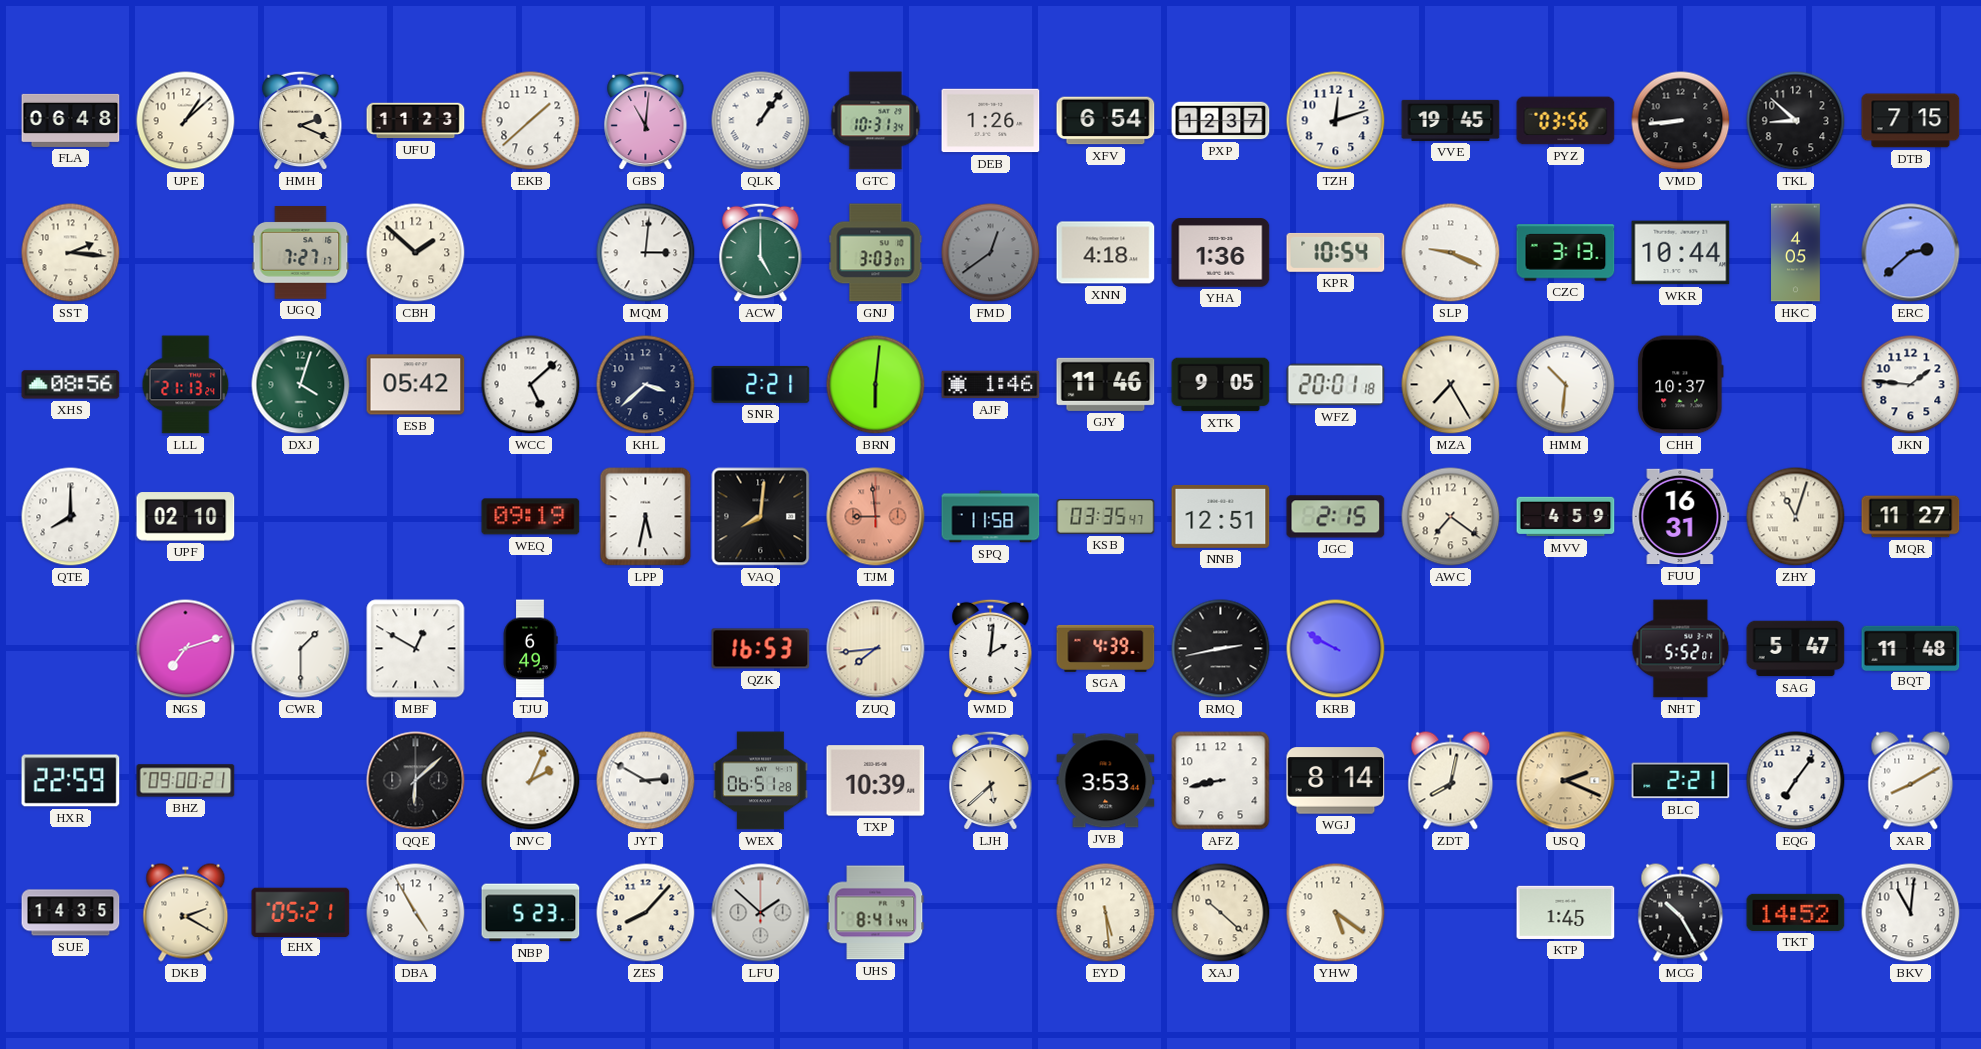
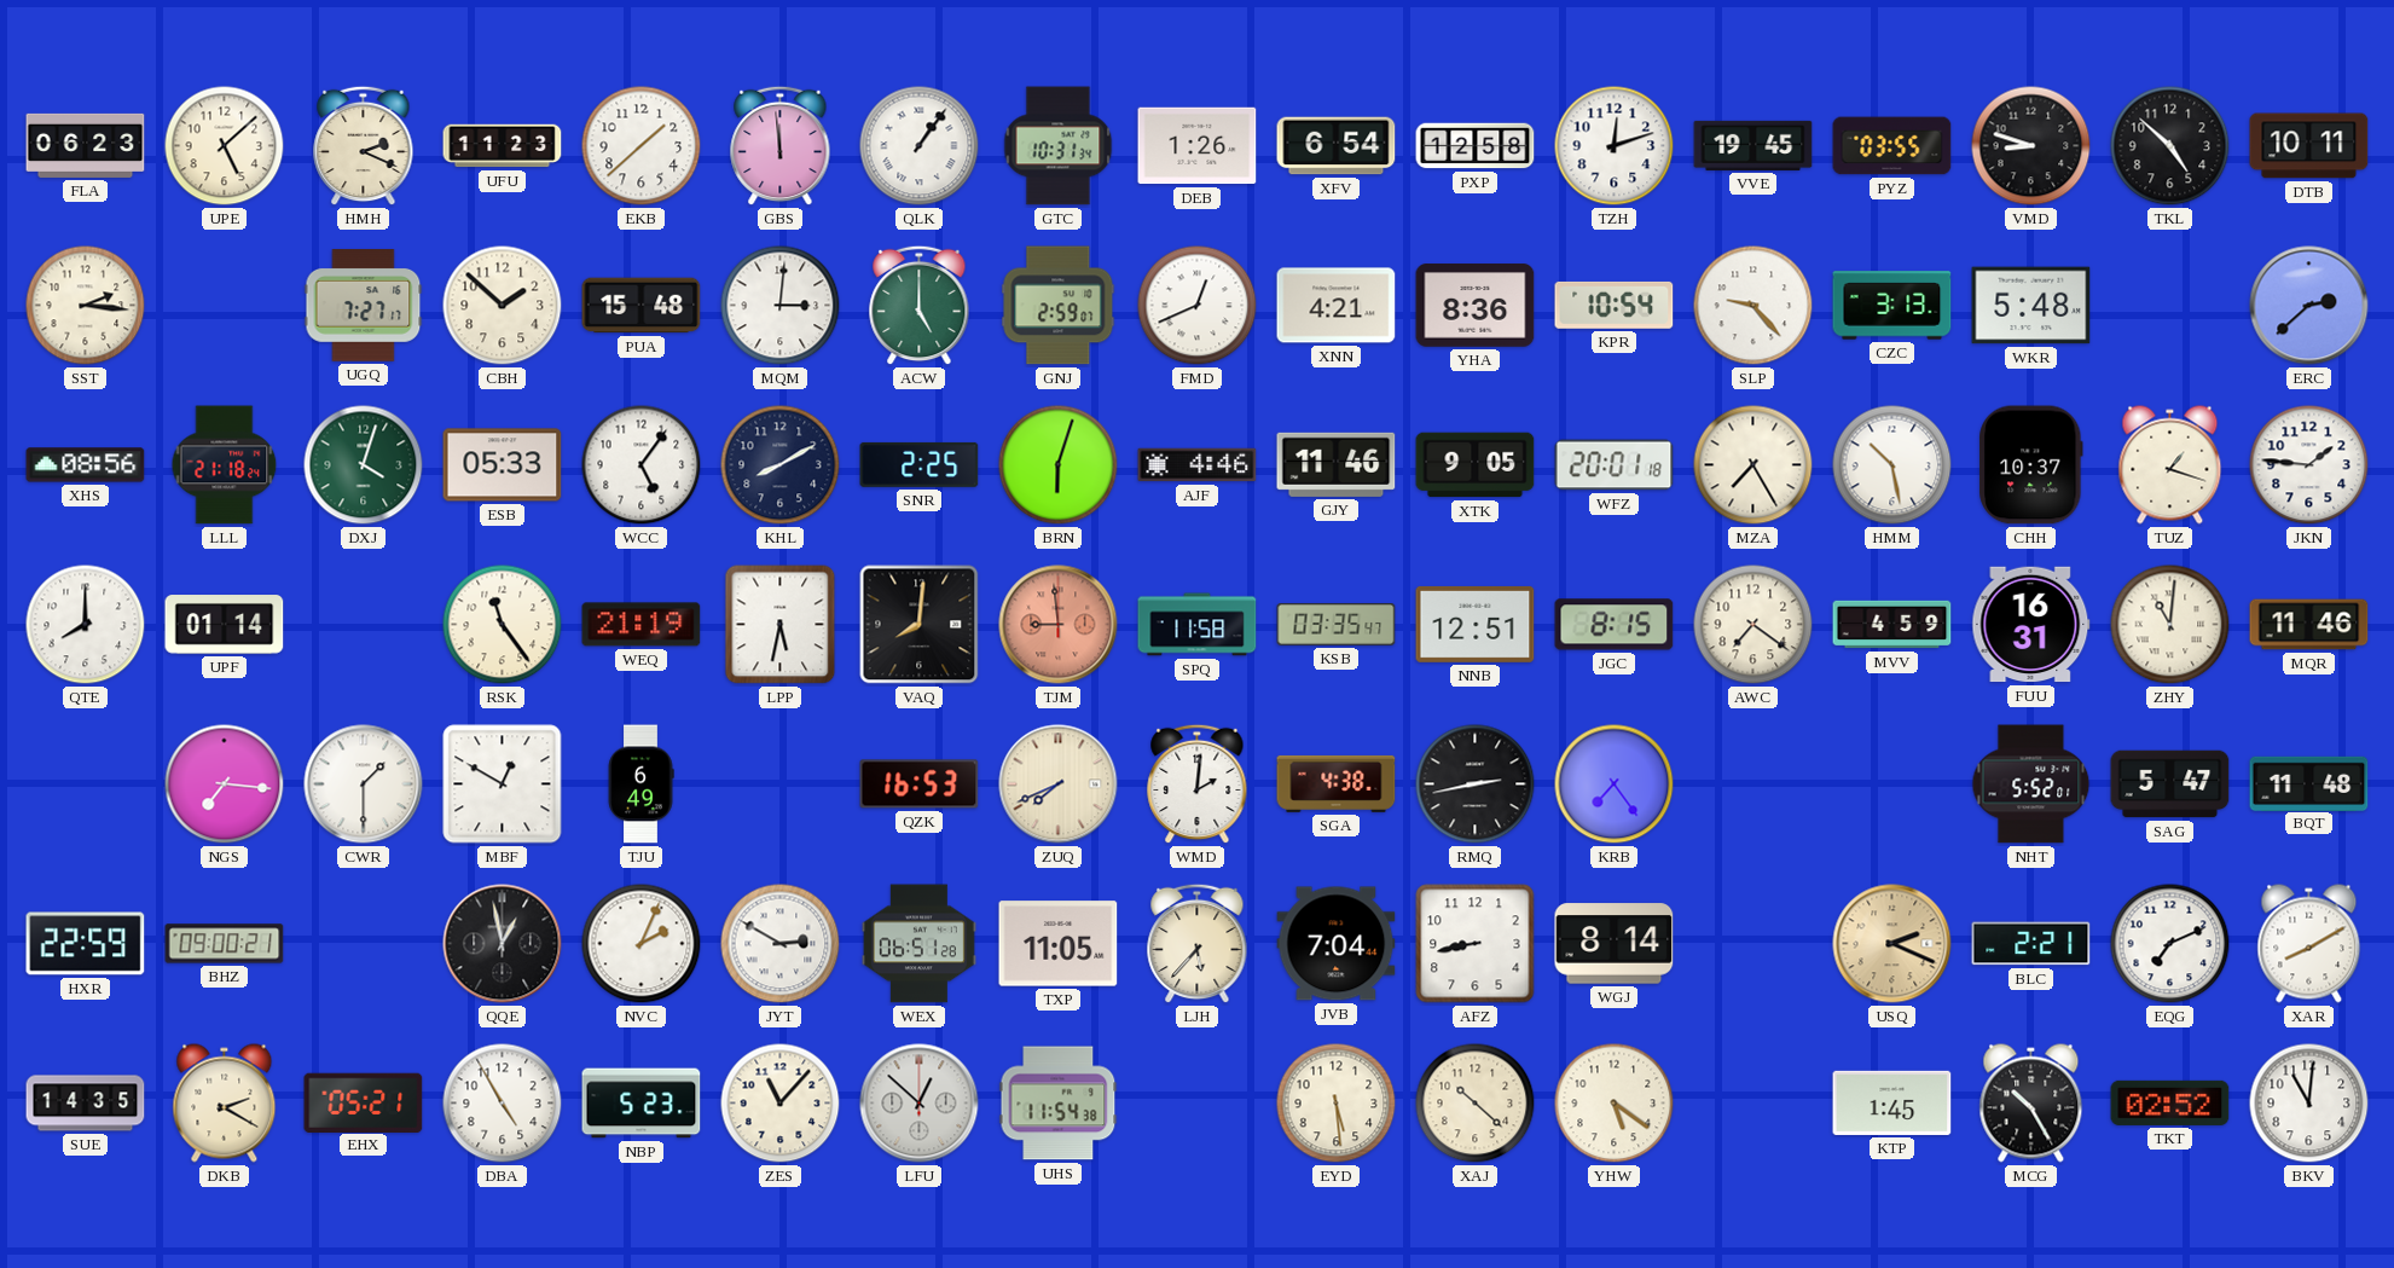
FLA: 06:48 -> 06:23
UPE: 1:08 -> 5:08
GBS: 11:01 -> 11:59
PXP: 12:37 -> 12:58
PYZ: 03:56 -> 03:55
VMD: 8:44 -> 8:48
TKL: 8:52 -> 4:52
DTB: 7:15 -> 10:11
PUA: none -> 15:48
GNJ: 3:03 -> 2:59
FMD: 12:39 -> 12:41
FMD dial: grey -> white
XNN: 4:18 -> 4:21
YHA: 1:36 -> 8:36
SLP: 9:19 -> 9:23
WKR: 10:44 -> 5:48
HKC: 4:05 -> none
LLL: 21:13 -> 21:18
ESB: 05:42 -> 05:33
WCC: 5:08 -> 5:06
KHL: 3:38 -> 8:10
SNR: 2:21 -> 2:25
BRN: 6:01 -> 6:03
AJF: 1:46 -> 4:46
HMM: 10:31 -> 10:28
TUZ: none -> 1:18
UPF: 02:10 -> 01:14
RSK: none -> 11:24
WEQ: 09:19 -> 21:19
JGC: 2:15 -> 8:15
ZHY: 11:03 -> 11:01
MQR: 11:27 -> 11:46
NGS: 7:12 -> 7:16
ZUQ: 7:44 -> 7:41
SGA: 4:39 -> 4:38
KRB: 9:50 -> 7:24
QQE: 6:08 -> 12:58
TXP: 10:39 -> 11:05
LJH: 5:38 -> 5:37
JVB: 3:53 -> 7:04
ZDT: 8:02 -> none
EQG: 7:06 -> 7:11
ZES: 8:07 -> 11:07
LFU: 1:52 -> 12:52
UHS: 8:41 -> 11:54
TKT: 14:52 -> 02:52
